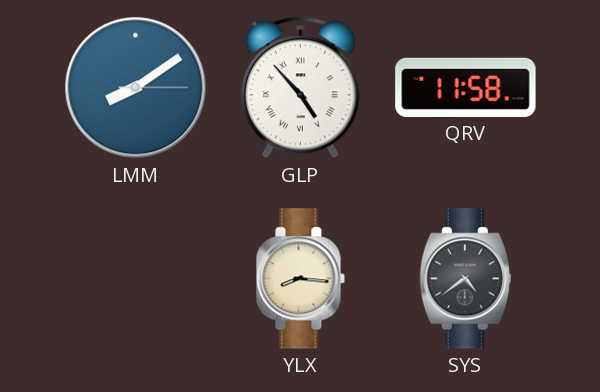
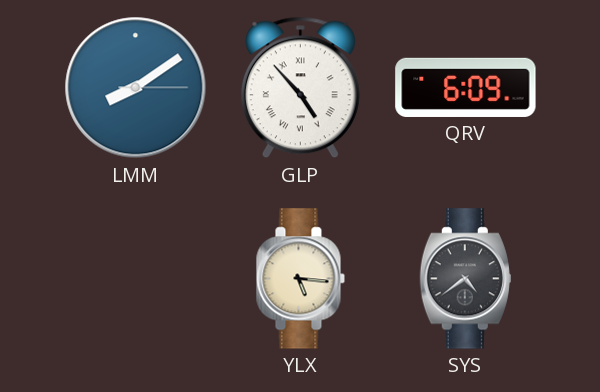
QRV: 11:58 -> 6:09
YLX: 8:16 -> 5:16
